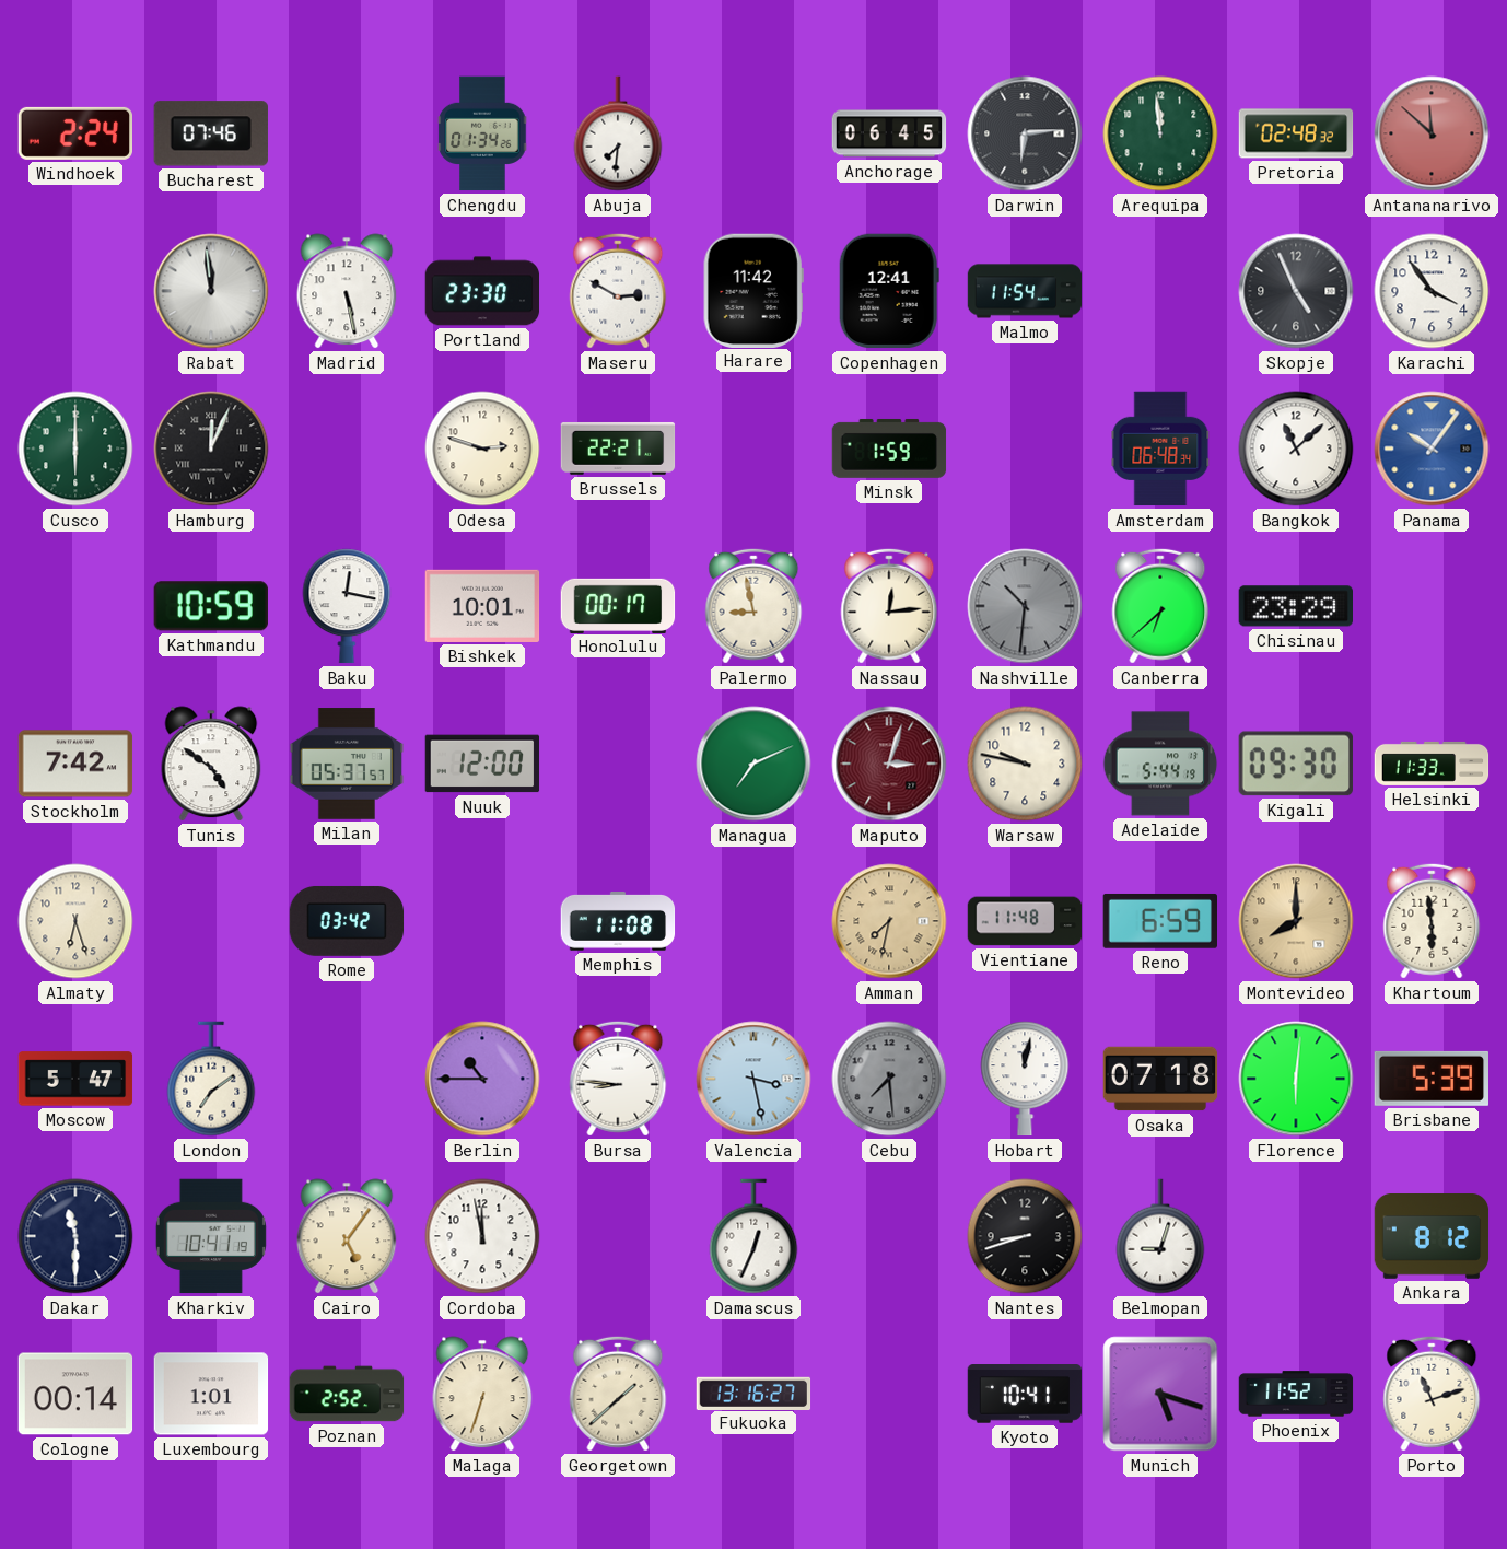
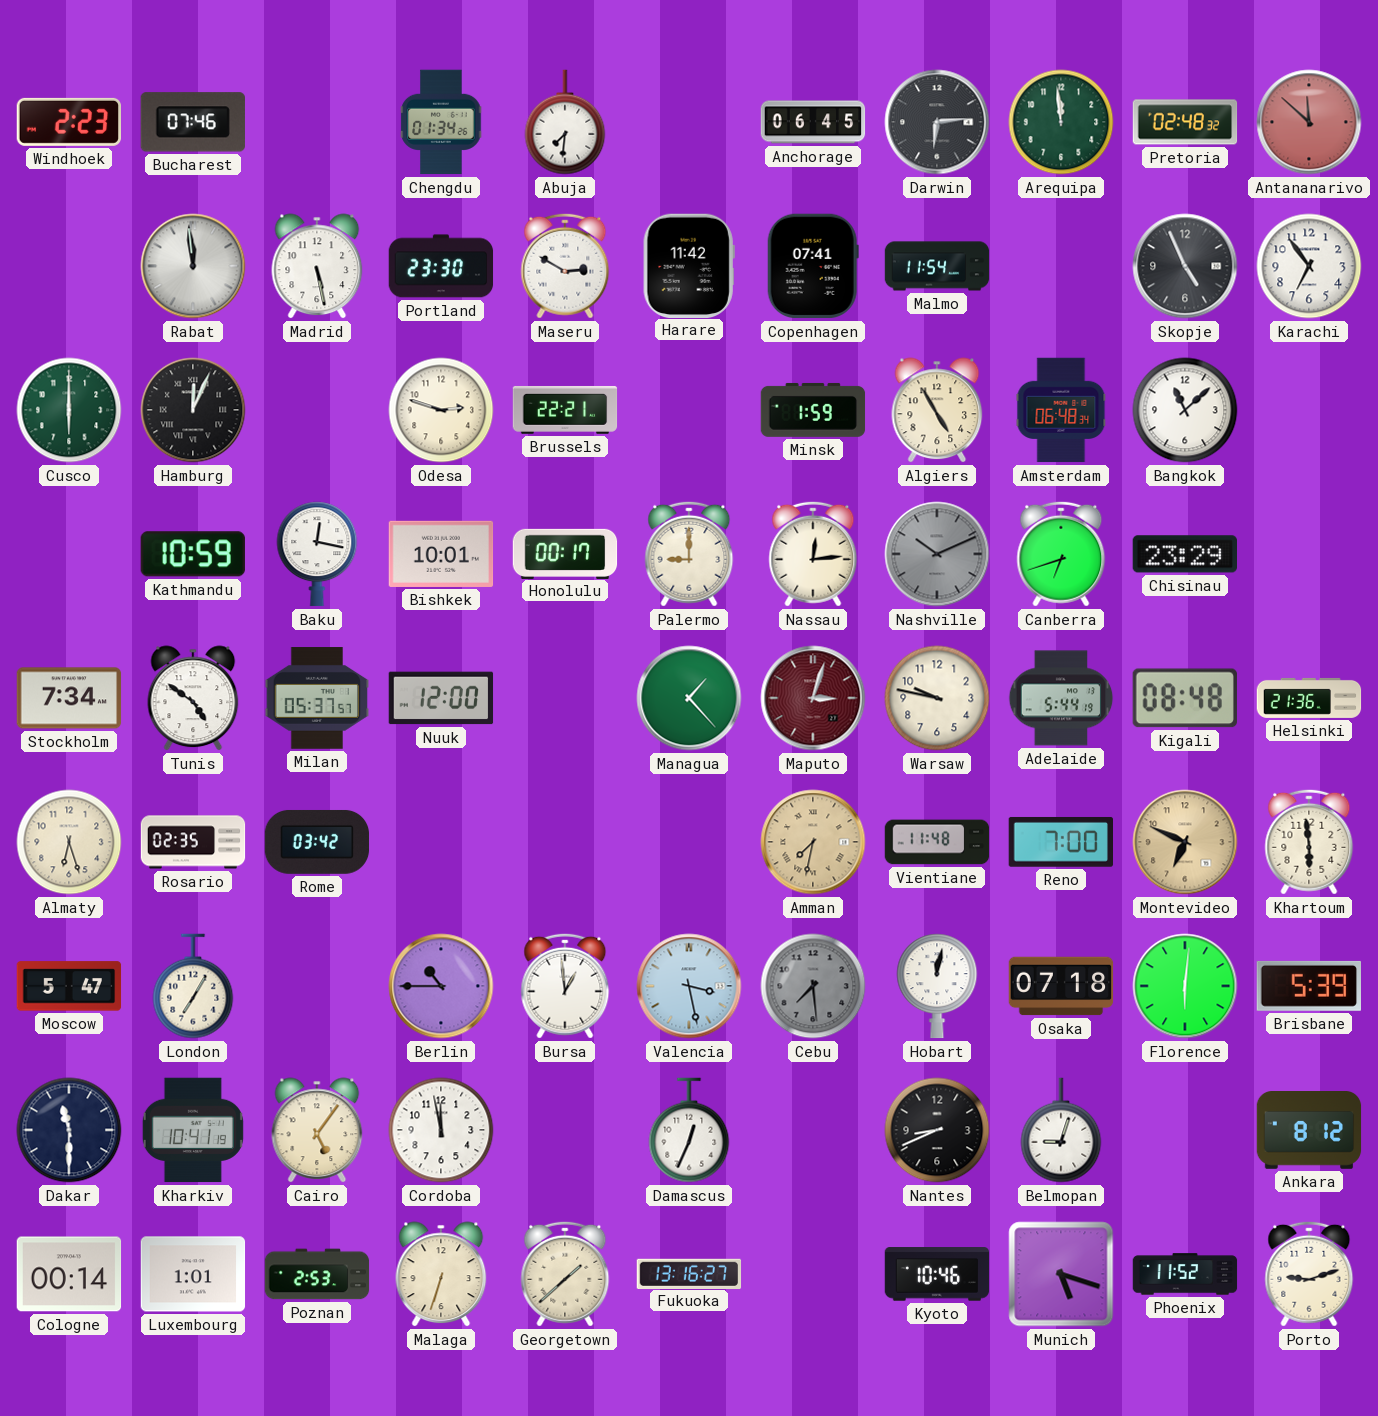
Windhoek: 2:24 -> 2:23
Copenhagen: 12:41 -> 07:41
Karachi: 3:54 -> 6:54
Algiers: none -> 4:55
Panama: 10:06 -> none
Palermo: 8:58 -> 9:00
Nashville: 10:31 -> 10:11
Canberra: 6:38 -> 6:42
Stockholm: 7:42 -> 7:34
Managua: 7:11 -> 1:23
Kigali: 09:30 -> 08:48
Helsinki: 11:33 -> 21:36
Rosario: none -> 02:35
Memphis: 11:08 -> none
Reno: 6:59 -> 7:00
Montevideo: 8:00 -> 6:49
London: 7:09 -> 7:05
Bursa: 8:46 -> 12:59
Nantes: 8:42 -> 8:41
Poznan: 2:52 -> 2:53
Kyoto: 10:41 -> 10:46
Porto: 11:12 -> 9:12
